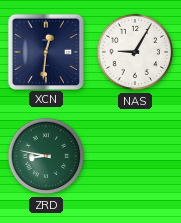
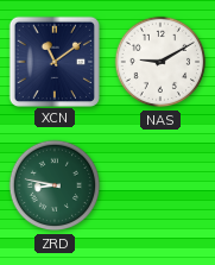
XCN: 12:31 -> 11:09
NAS: 9:05 -> 9:10
